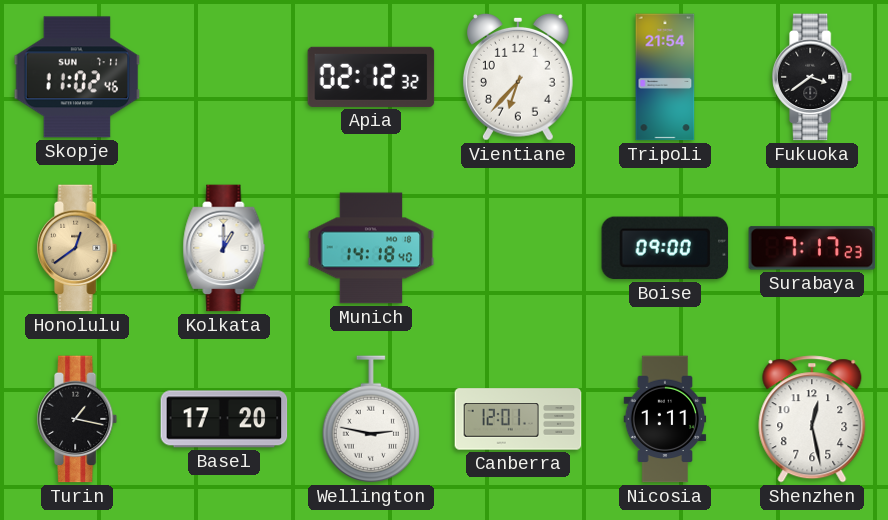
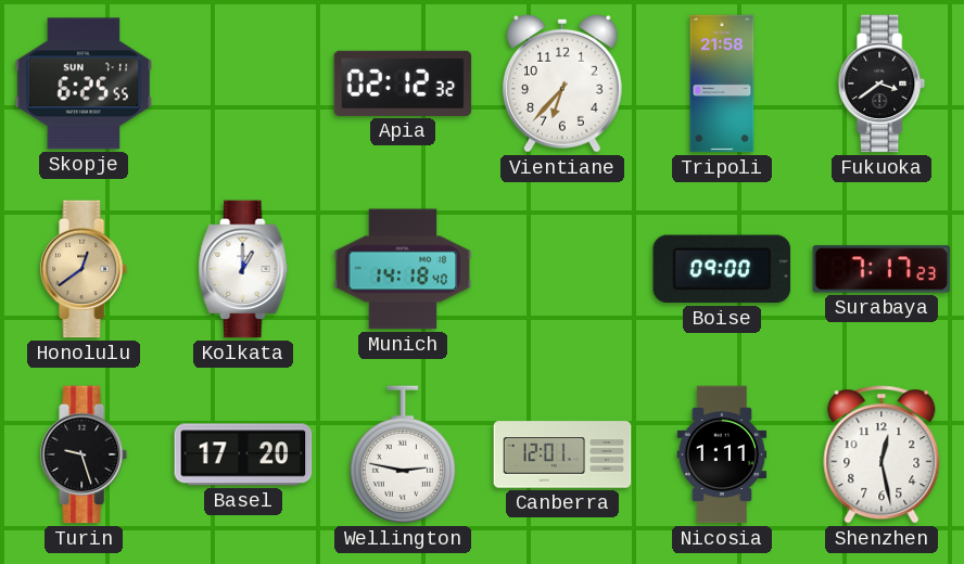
Skopje: 11:02 -> 6:25
Tripoli: 21:54 -> 21:58
Turin: 1:17 -> 9:27
